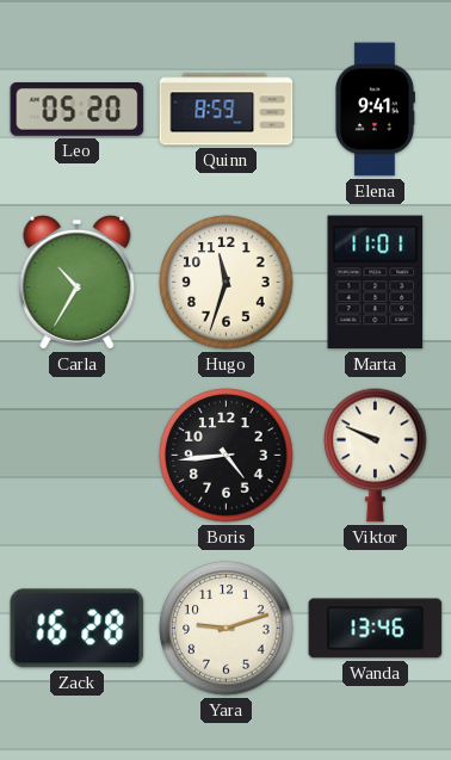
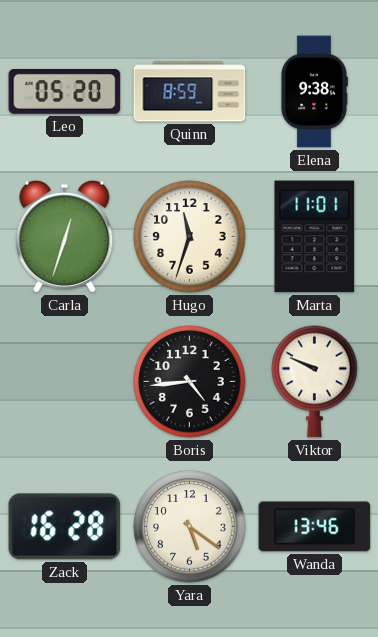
Elena: 9:41 -> 9:38
Carla: 10:35 -> 12:33
Yara: 9:12 -> 5:21
